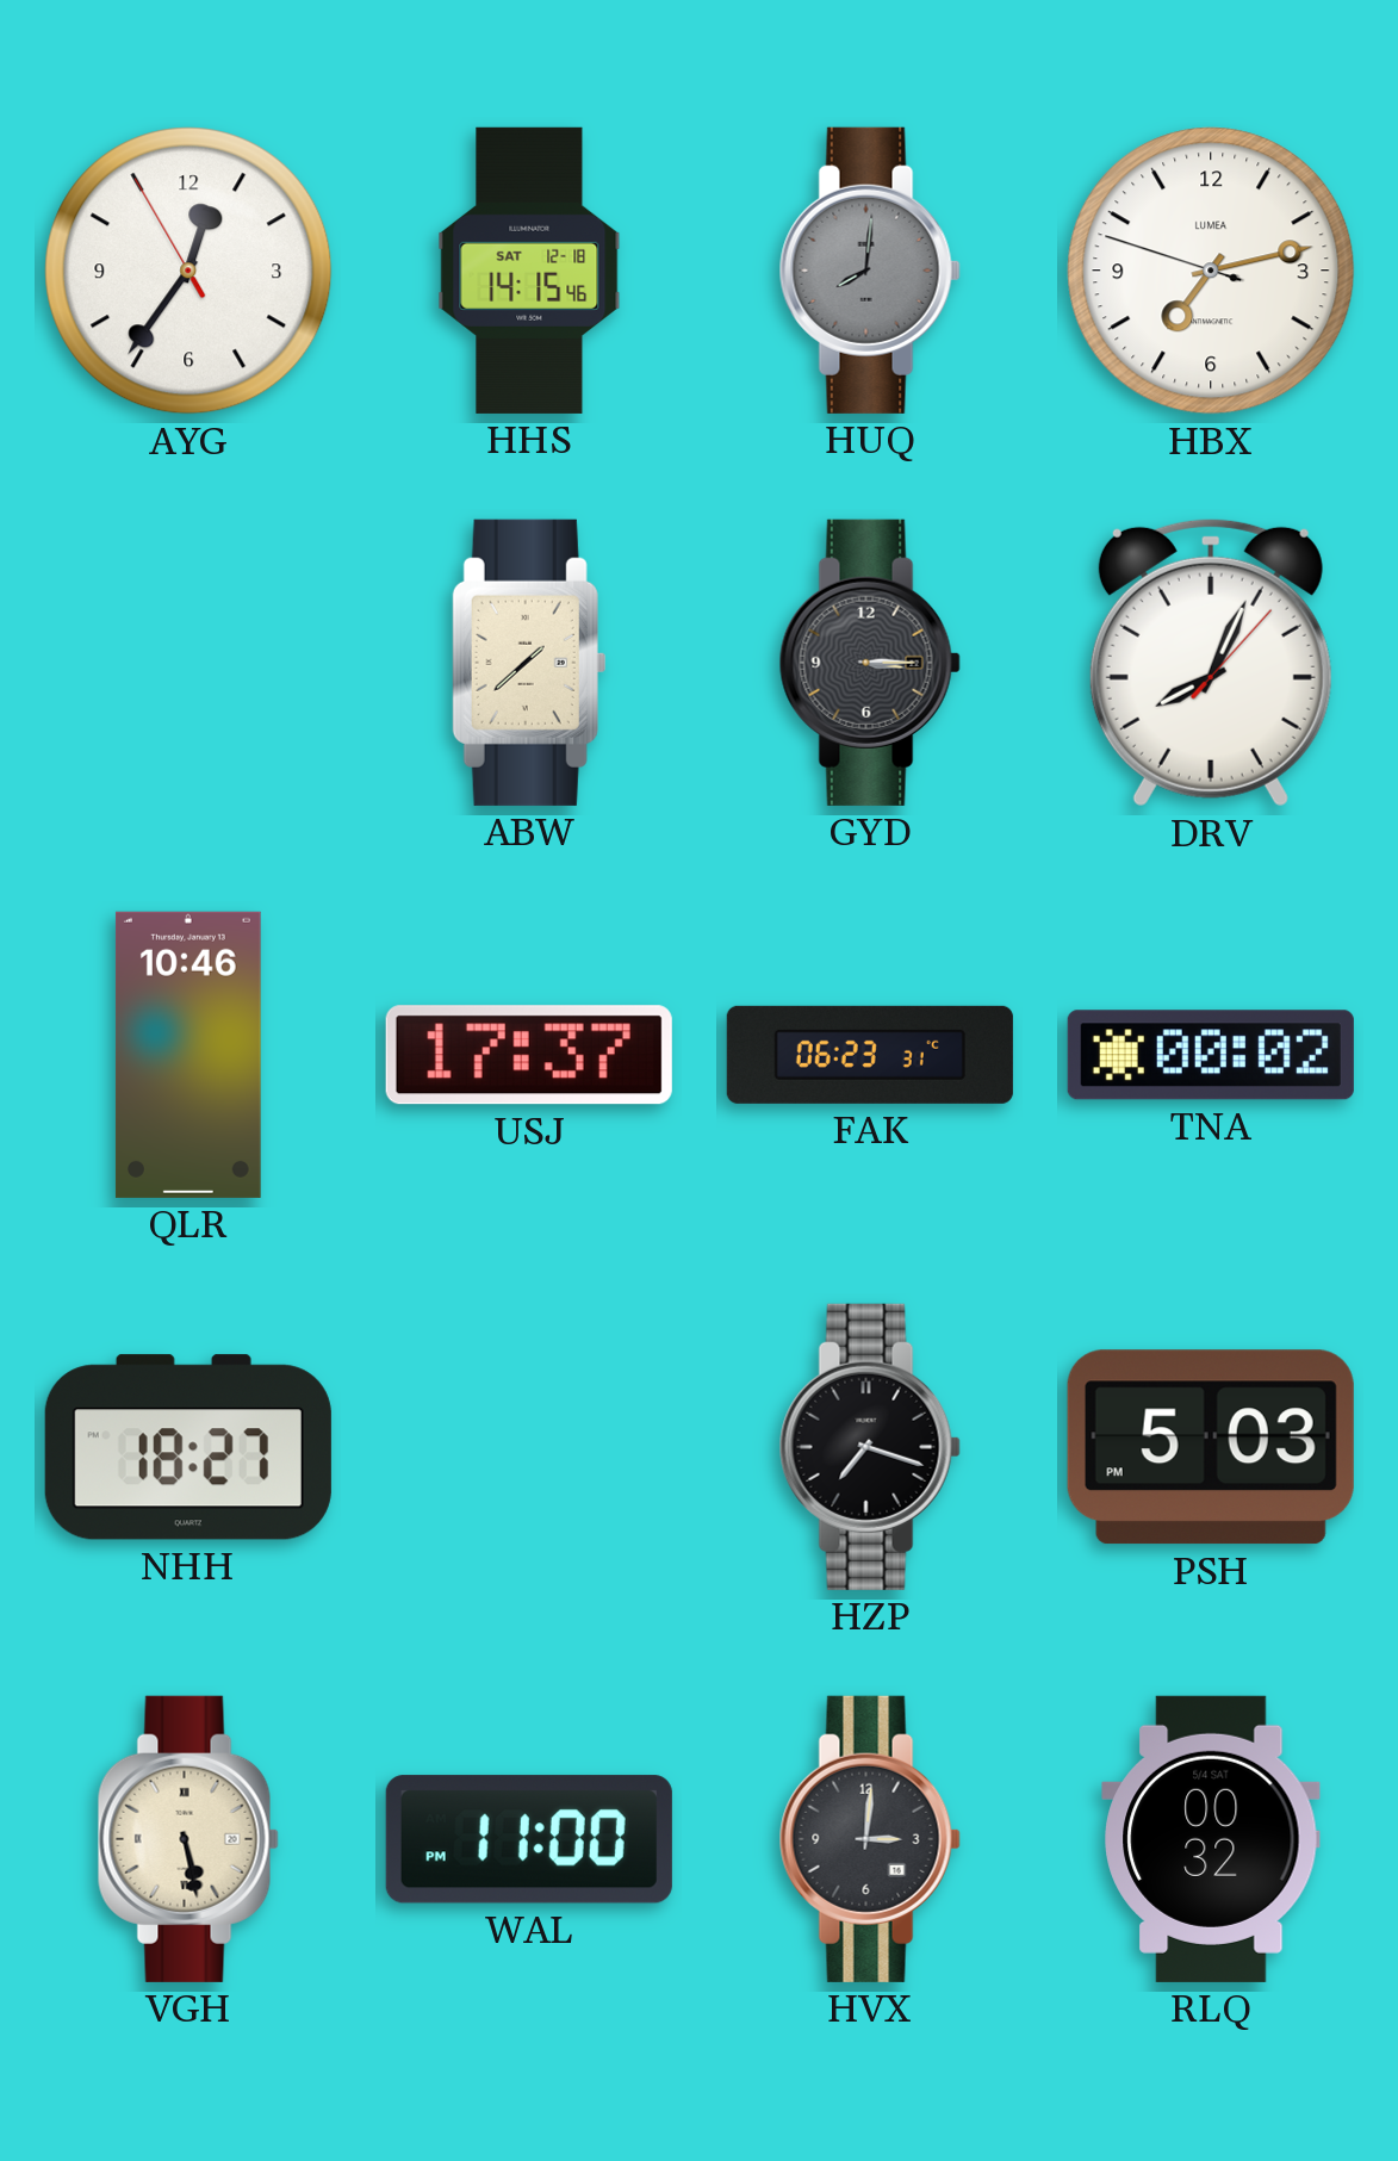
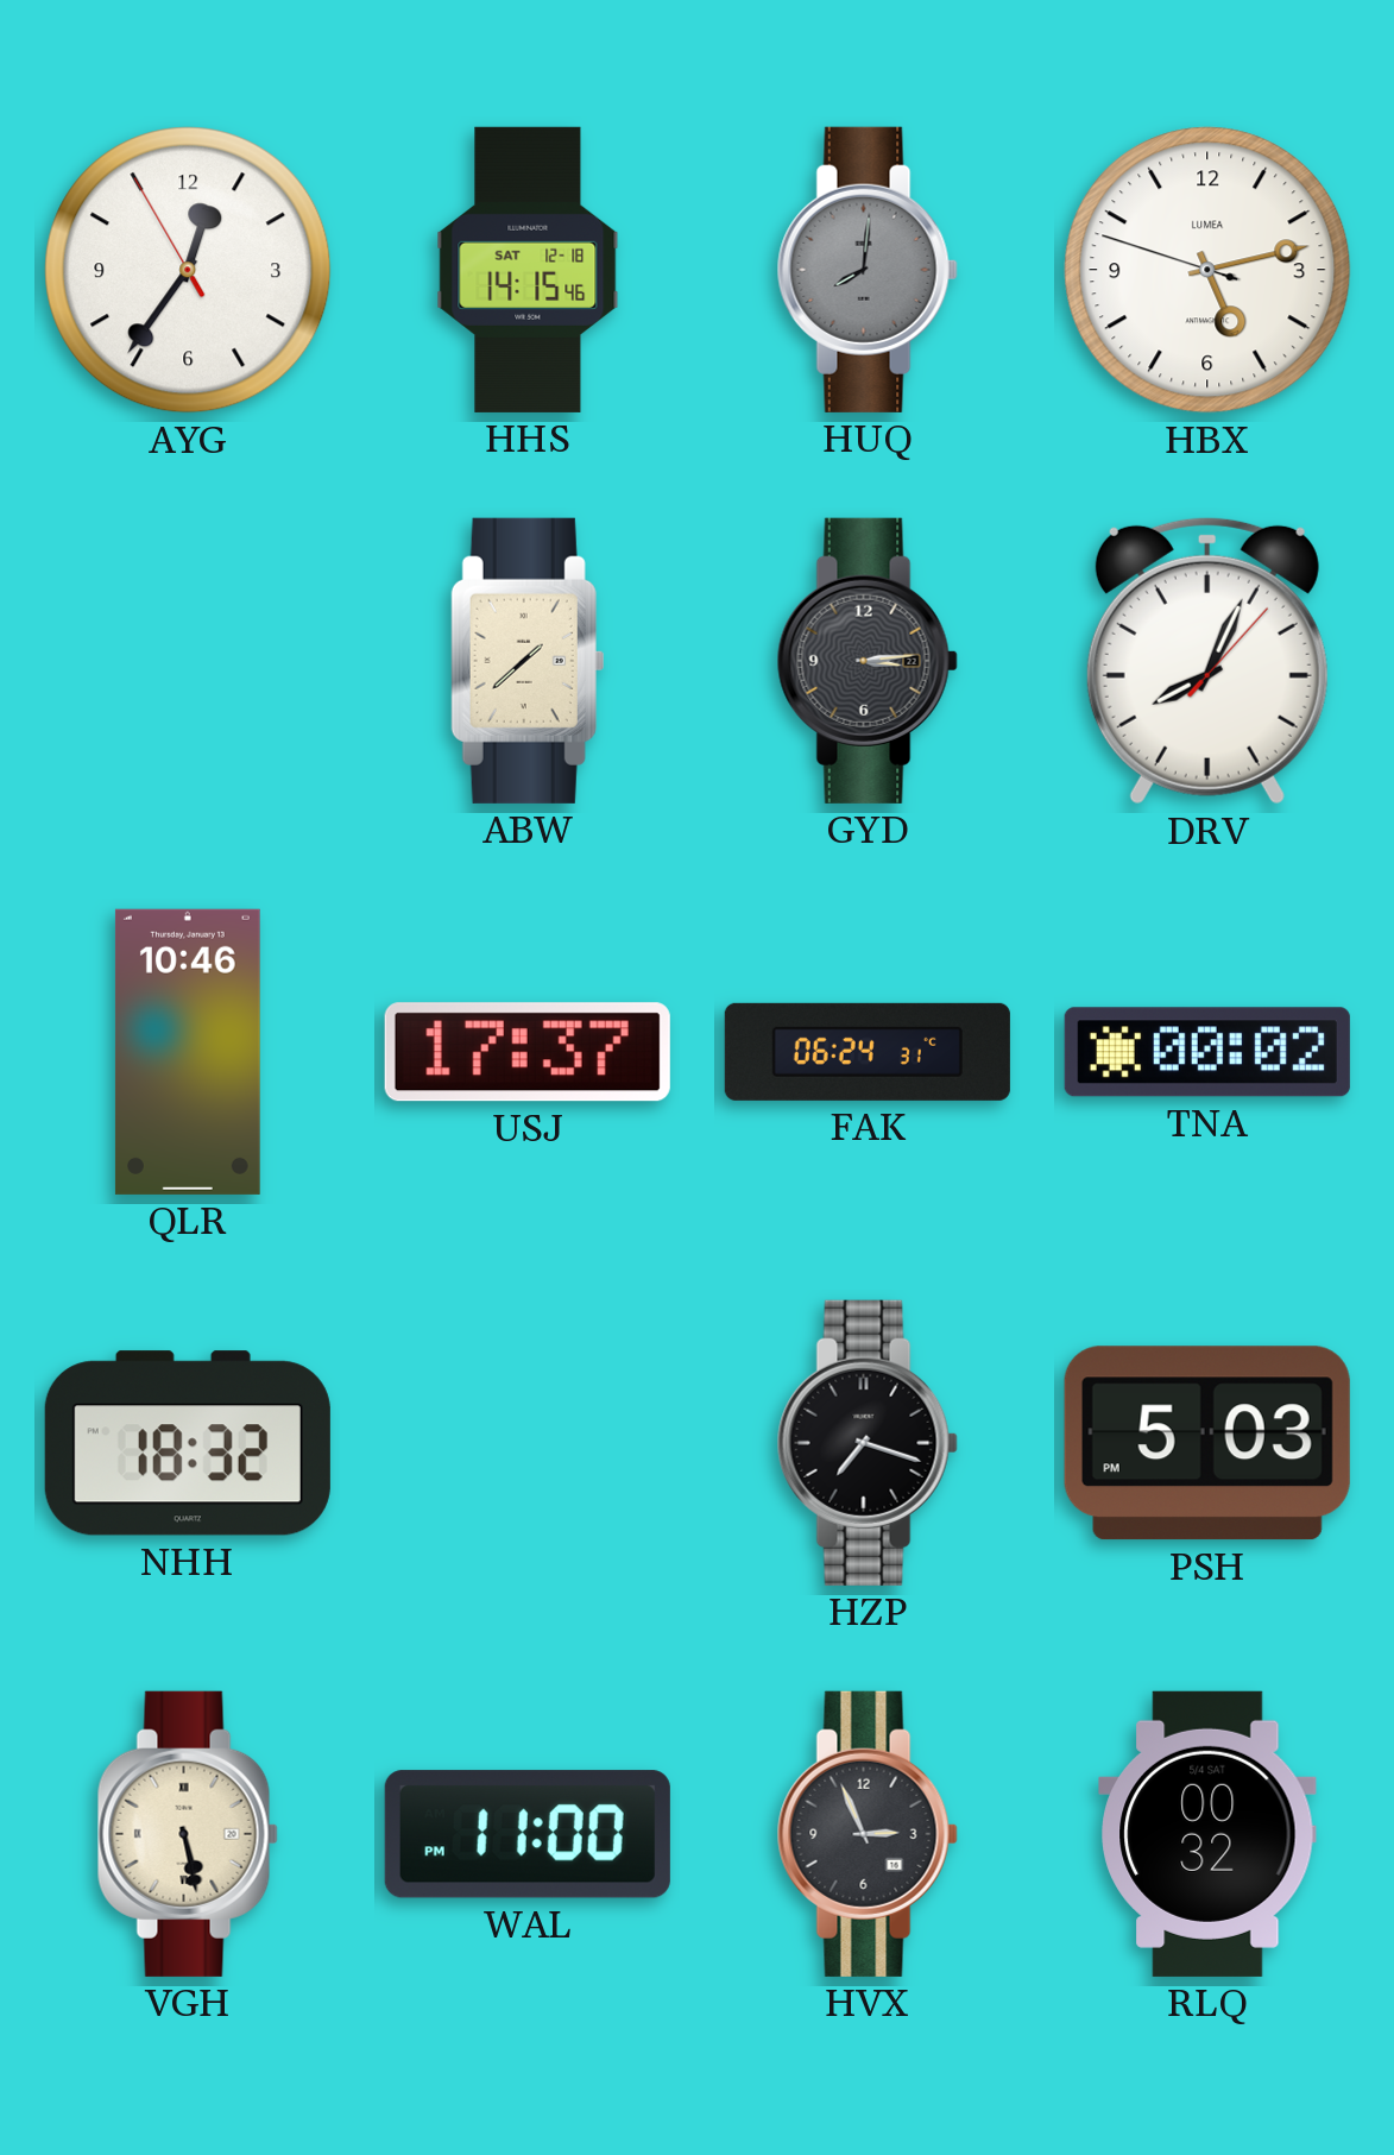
HBX: 7:12 -> 5:12
GYD: 3:15 -> 3:14
FAK: 06:23 -> 06:24
NHH: 18:27 -> 18:32
HVX: 3:01 -> 2:56
